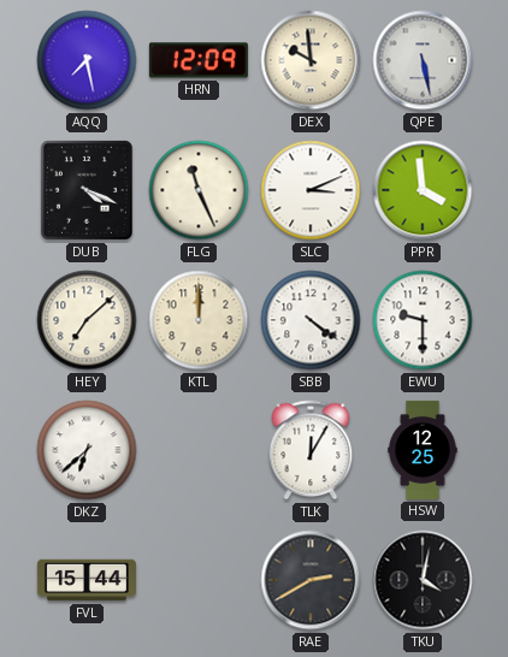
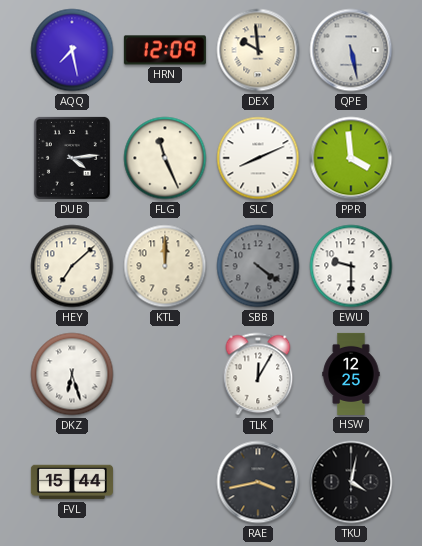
DUB: 4:19 -> 4:14
SLC: 3:11 -> 8:11
SBB dial: white -> grey
DKZ: 6:38 -> 6:27
RAE: 2:40 -> 3:43
